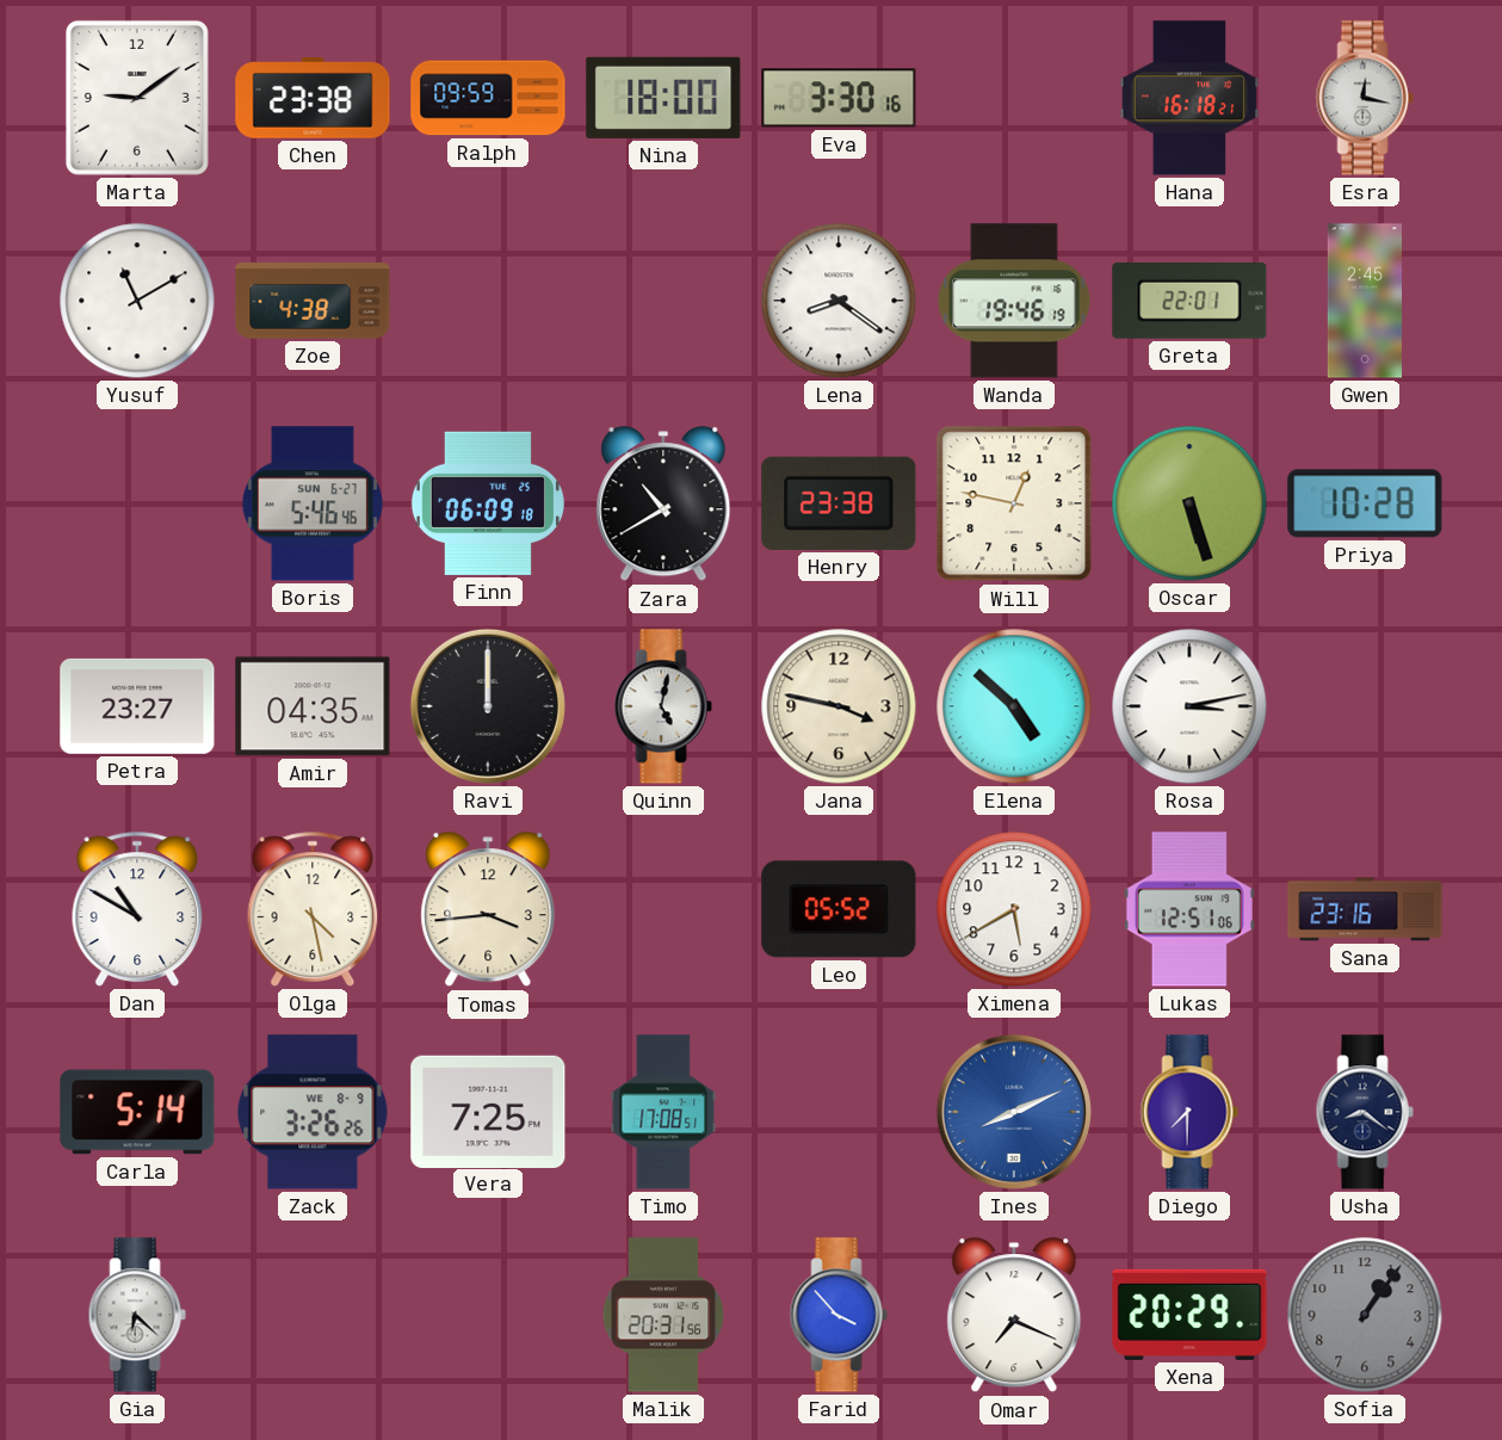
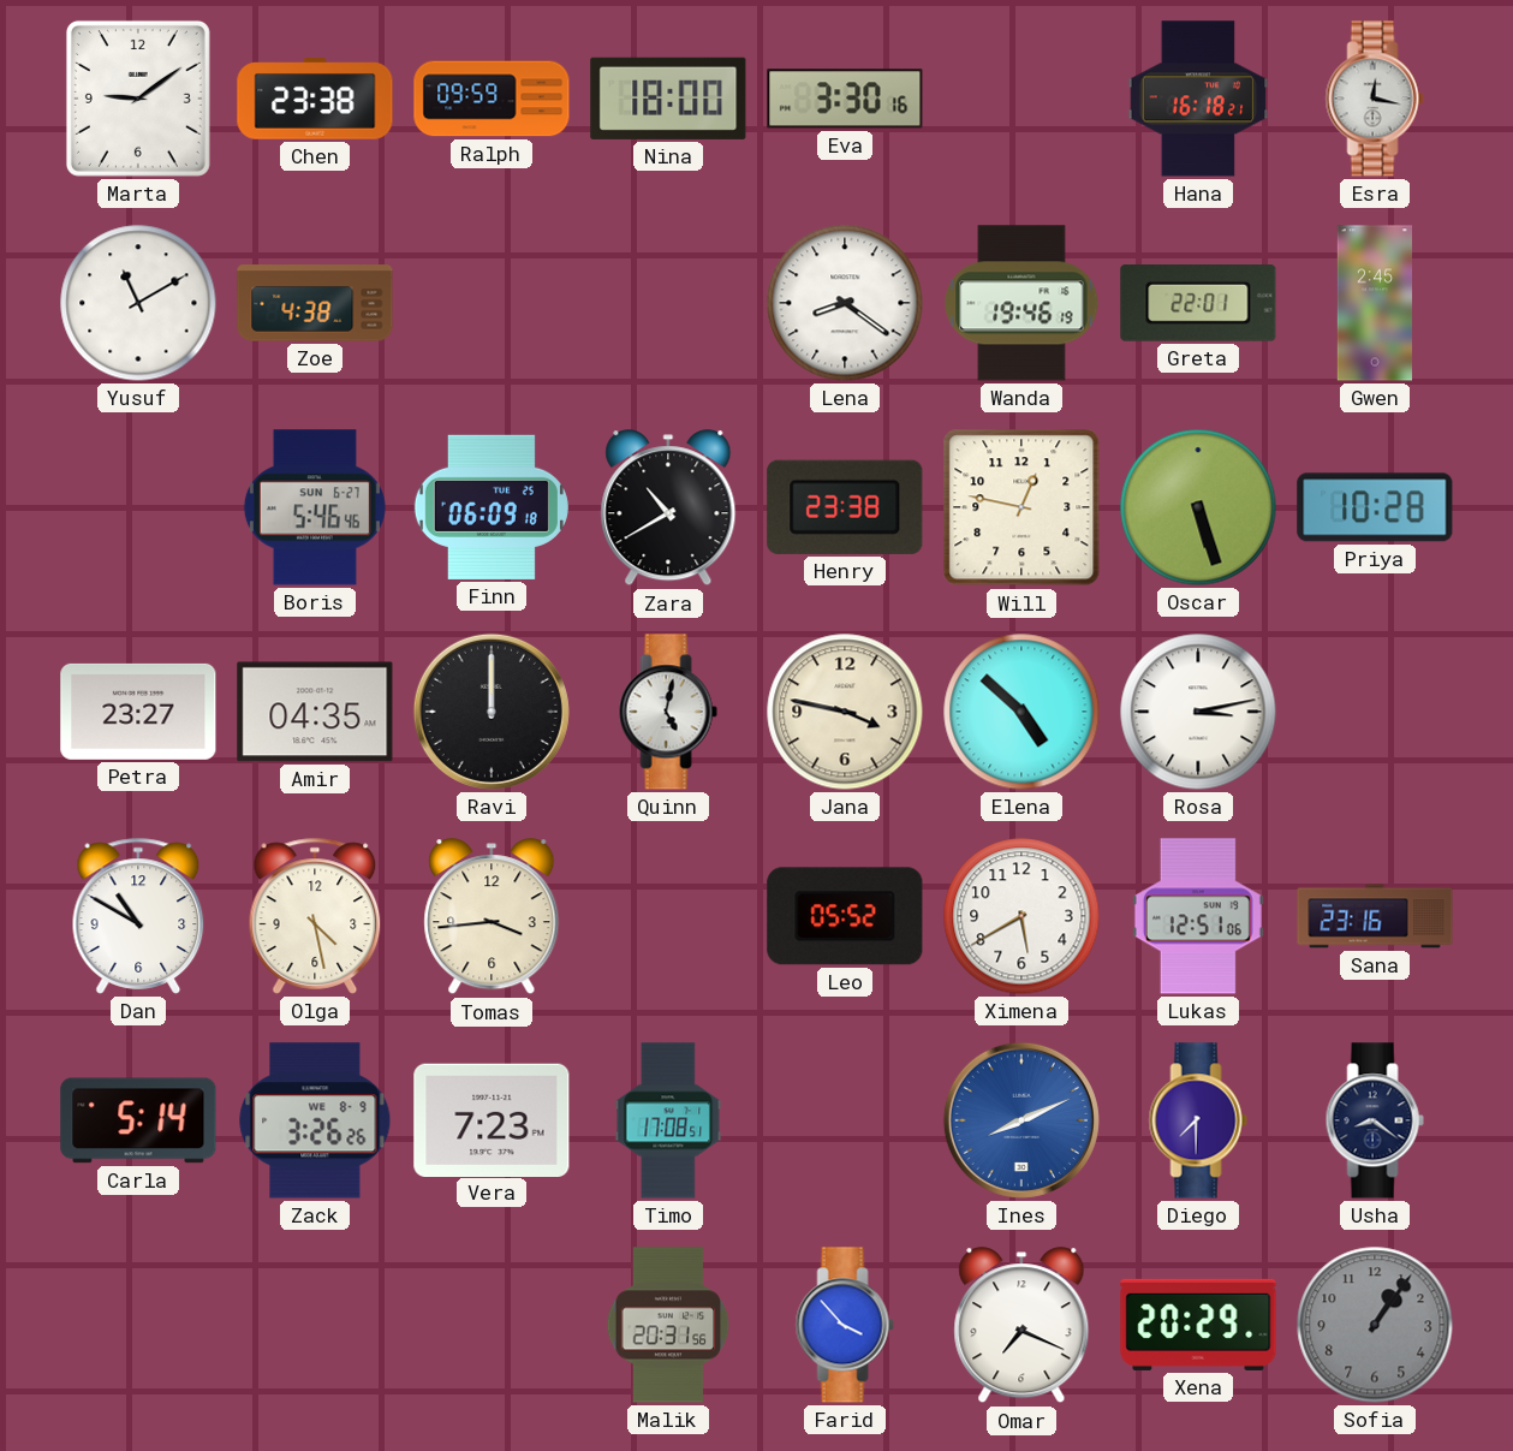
Vera: 7:25 -> 7:23
Gia: 6:22 -> none
